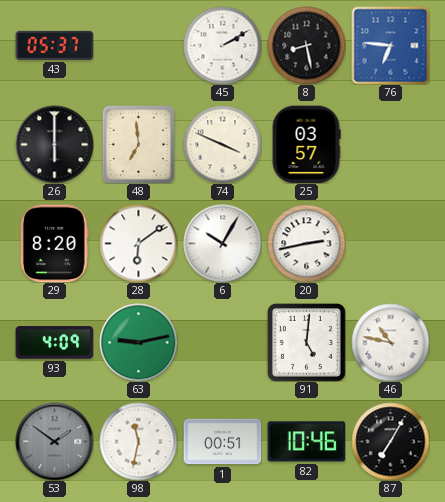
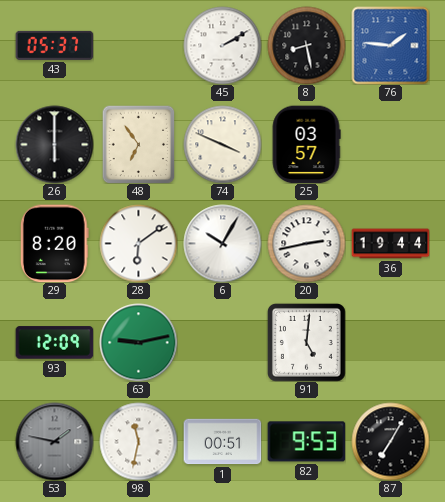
76: 6:46 -> 1:46
48: 6:59 -> 6:54
36: none -> 19:44
93: 4:09 -> 12:09
46: 10:47 -> none
53: 1:51 -> 1:47
82: 10:46 -> 9:53
